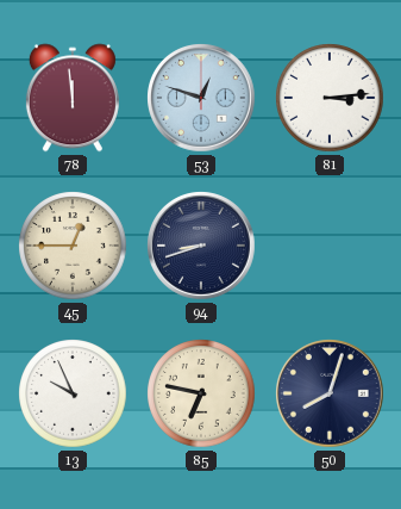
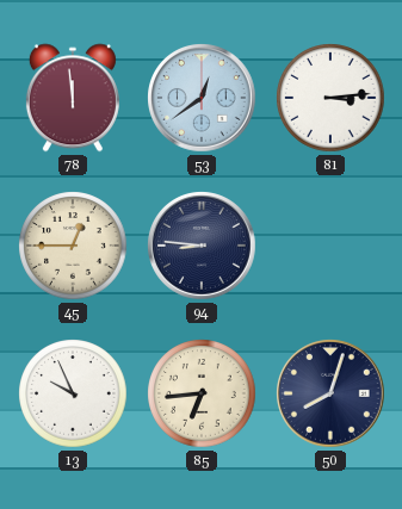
53: 12:48 -> 12:39
94: 8:42 -> 8:46
85: 6:47 -> 6:44
